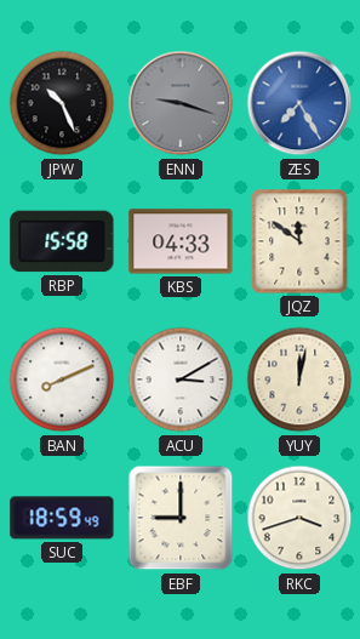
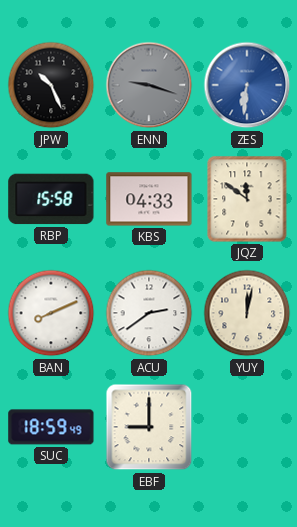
ZES: 7:25 -> 6:31
ACU: 3:10 -> 2:39
RKC: 3:42 -> none
